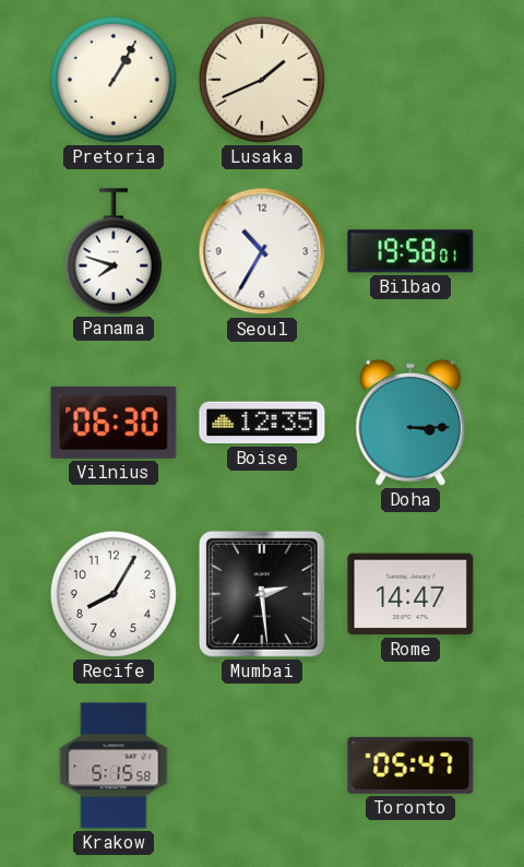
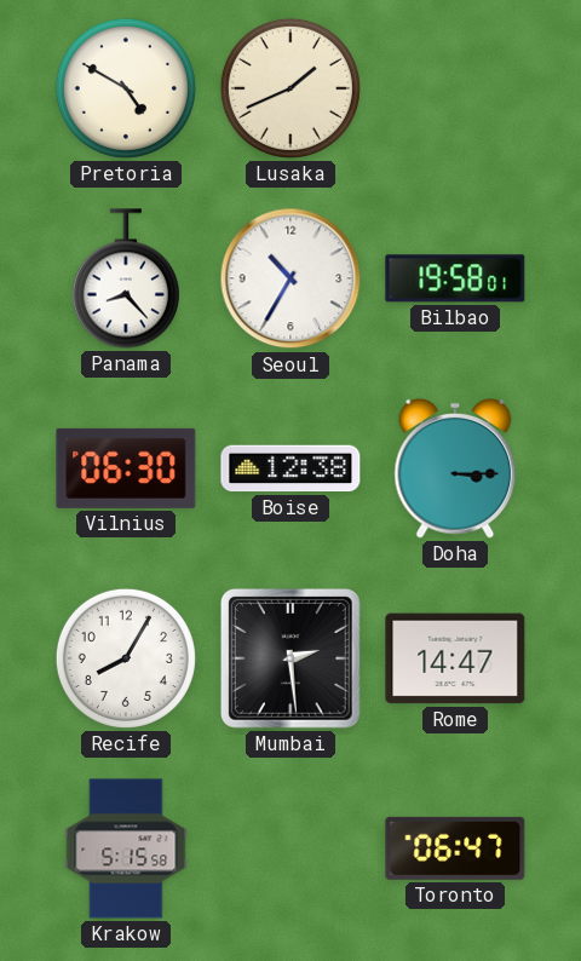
Pretoria: 1:05 -> 4:50
Panama: 7:48 -> 8:23
Boise: 12:35 -> 12:38
Toronto: 05:47 -> 06:47
